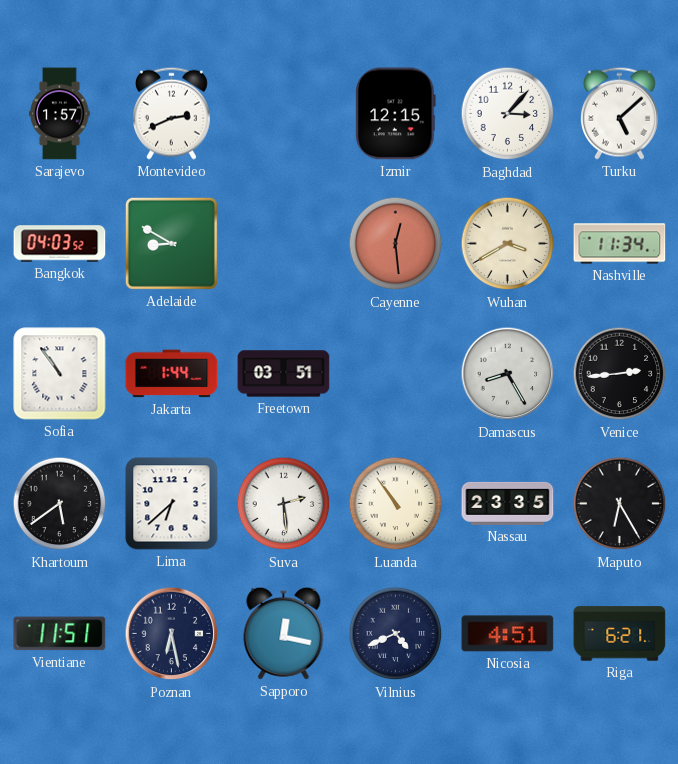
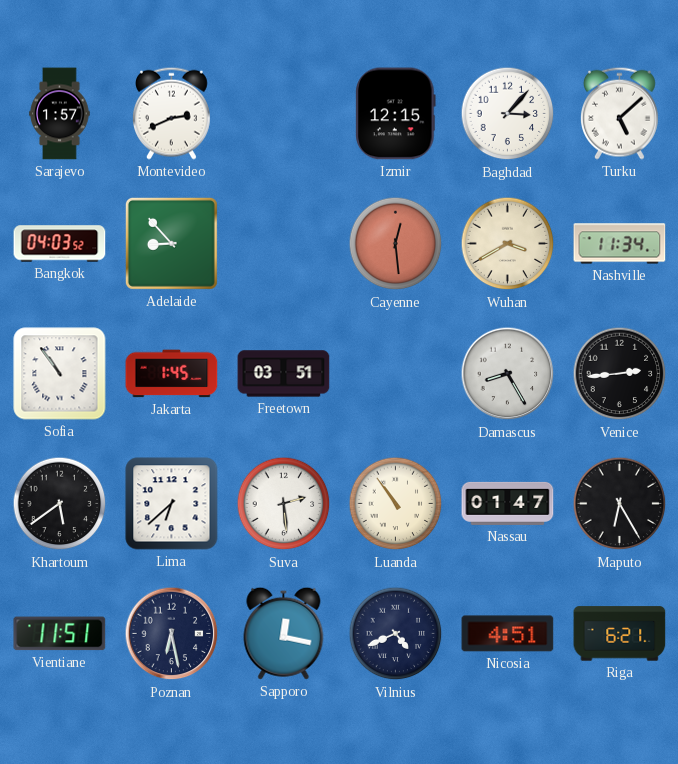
Adelaide: 8:50 -> 8:53
Jakarta: 1:44 -> 1:45
Nassau: 23:35 -> 01:47
